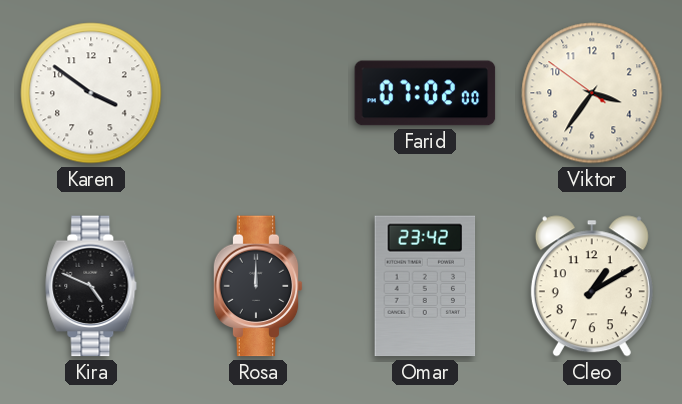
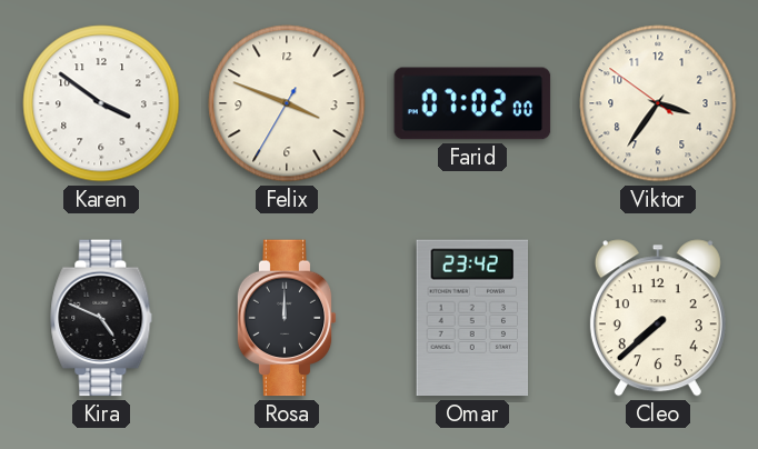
Felix: none -> 3:48
Cleo: 1:10 -> 7:38
